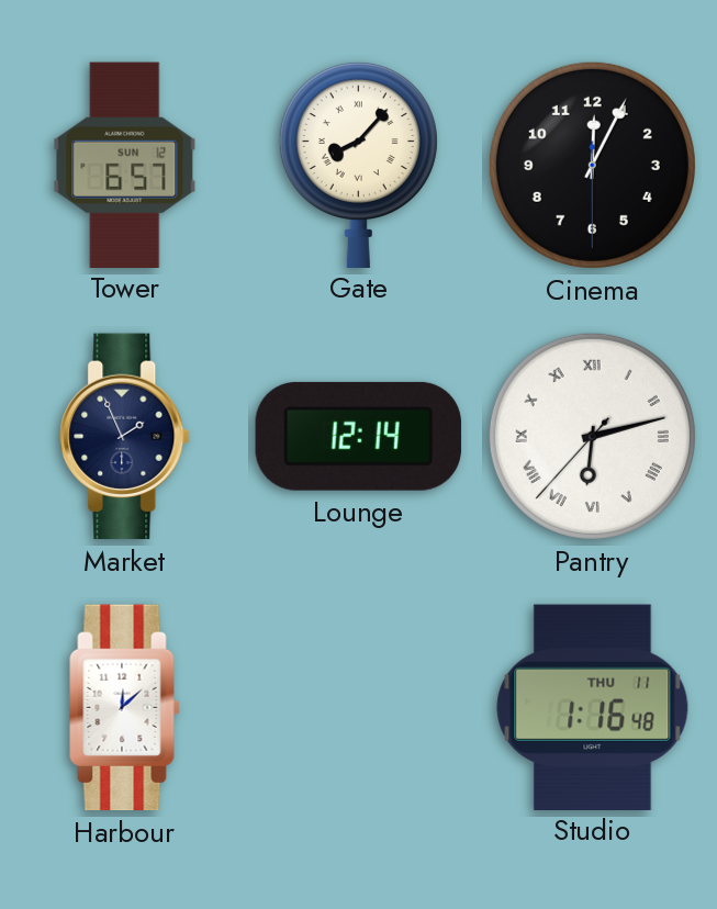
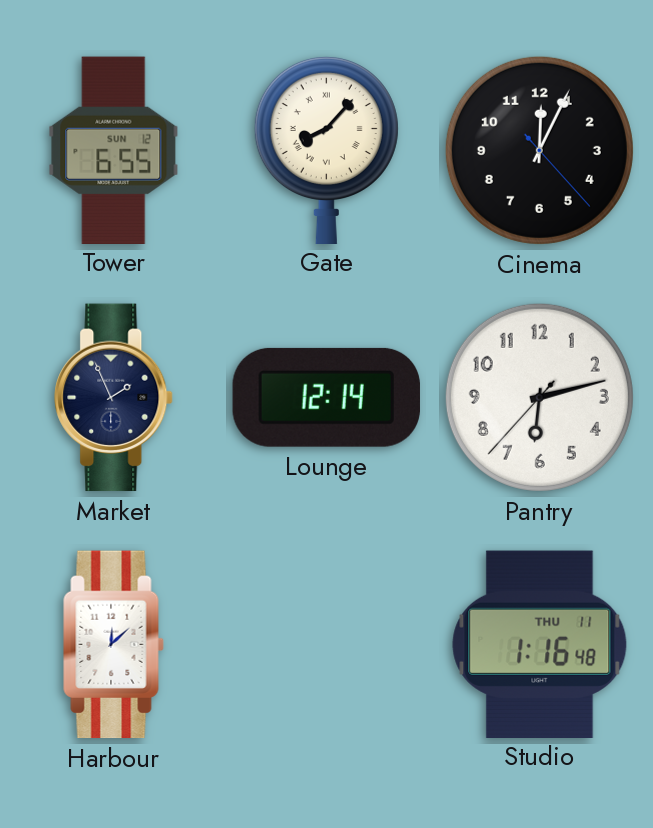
Tower: 6:57 -> 6:55
Cinema: 12:04:30 -> 12:04:23
Pantry numerals: Roman -> Arabic
